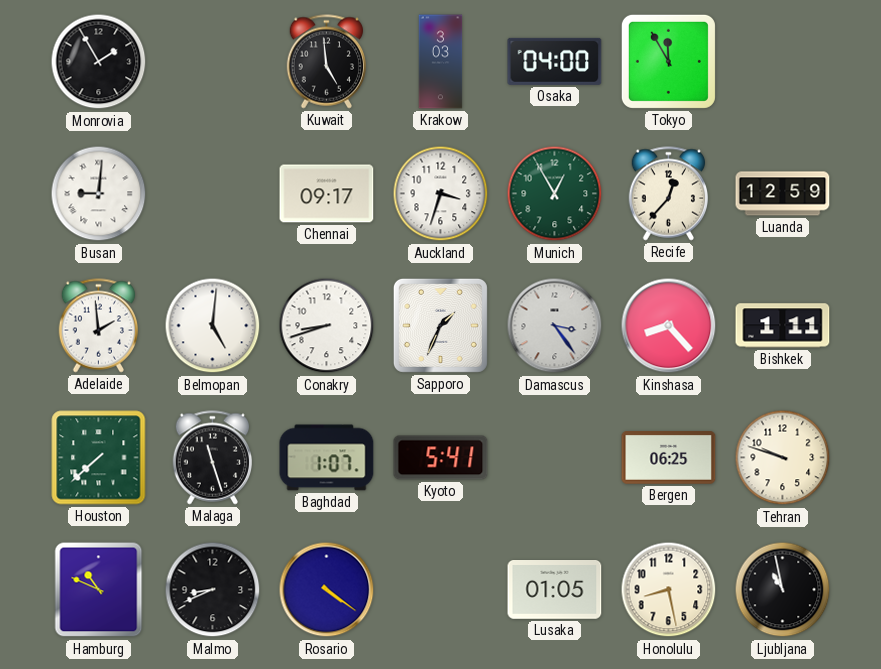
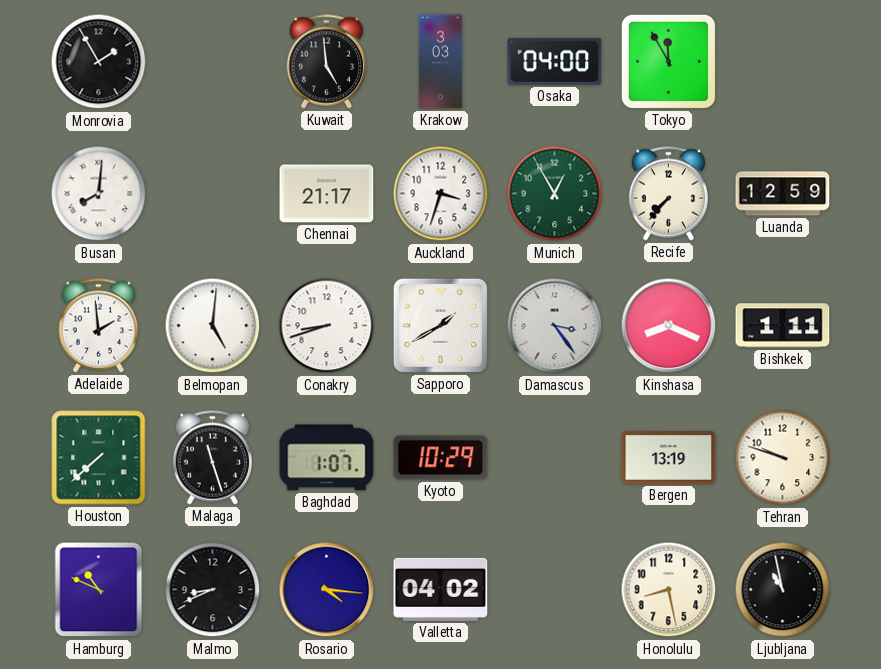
Busan: 9:01 -> 8:01
Chennai: 09:17 -> 21:17
Recife: 12:37 -> 7:37
Sapporo: 1:34 -> 1:40
Kinshasa: 8:23 -> 8:19
Kyoto: 5:41 -> 10:29
Bergen: 06:25 -> 13:19
Rosario: 4:21 -> 4:16
Valletta: none -> 04:02
Lusaka: 01:05 -> none
